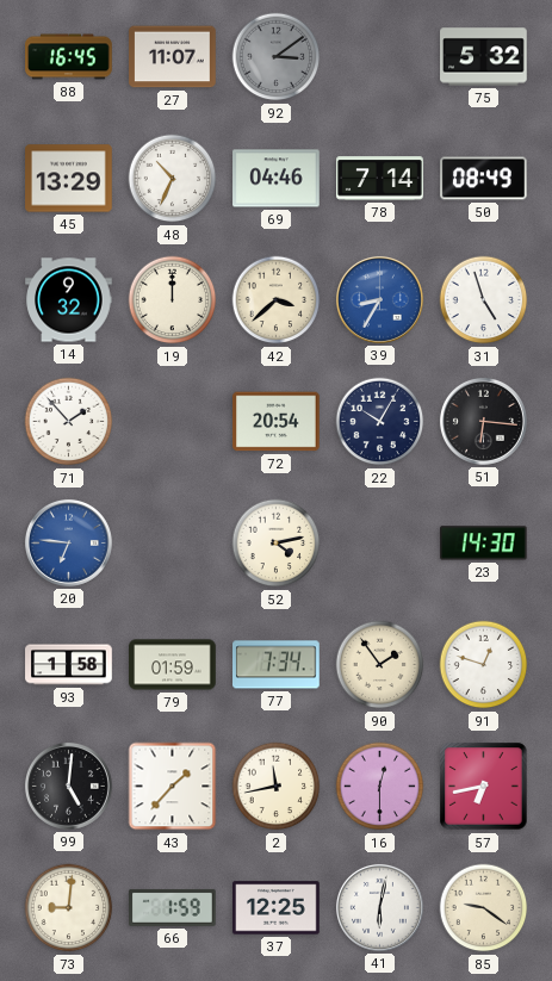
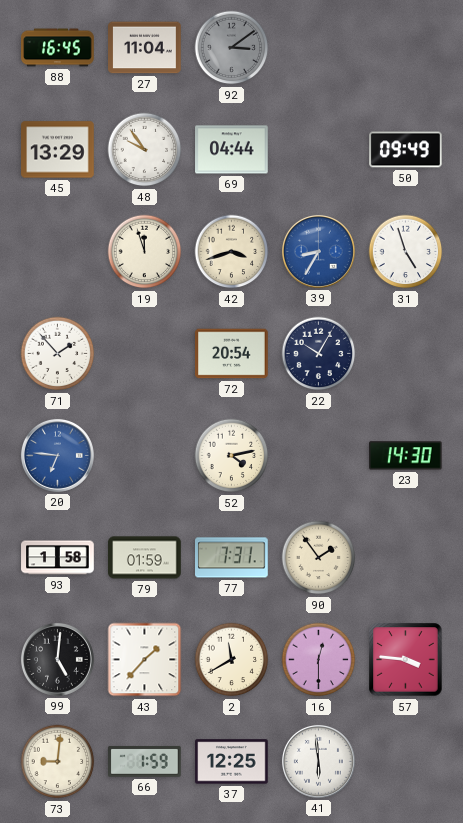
27: 11:07 -> 11:04
75: 5:32 -> none
48: 10:34 -> 9:54
69: 04:46 -> 04:44
78: 7:14 -> none
50: 08:49 -> 09:49
14: 9:32 -> none
19: 12:00 -> 11:57
42: 3:38 -> 3:42
51: 6:16 -> none
77: 7:34 -> 7:31
91: 12:48 -> none
2: 11:43 -> 11:40
57: 6:43 -> 3:46
41: 6:02 -> 5:59
85: 9:21 -> none
